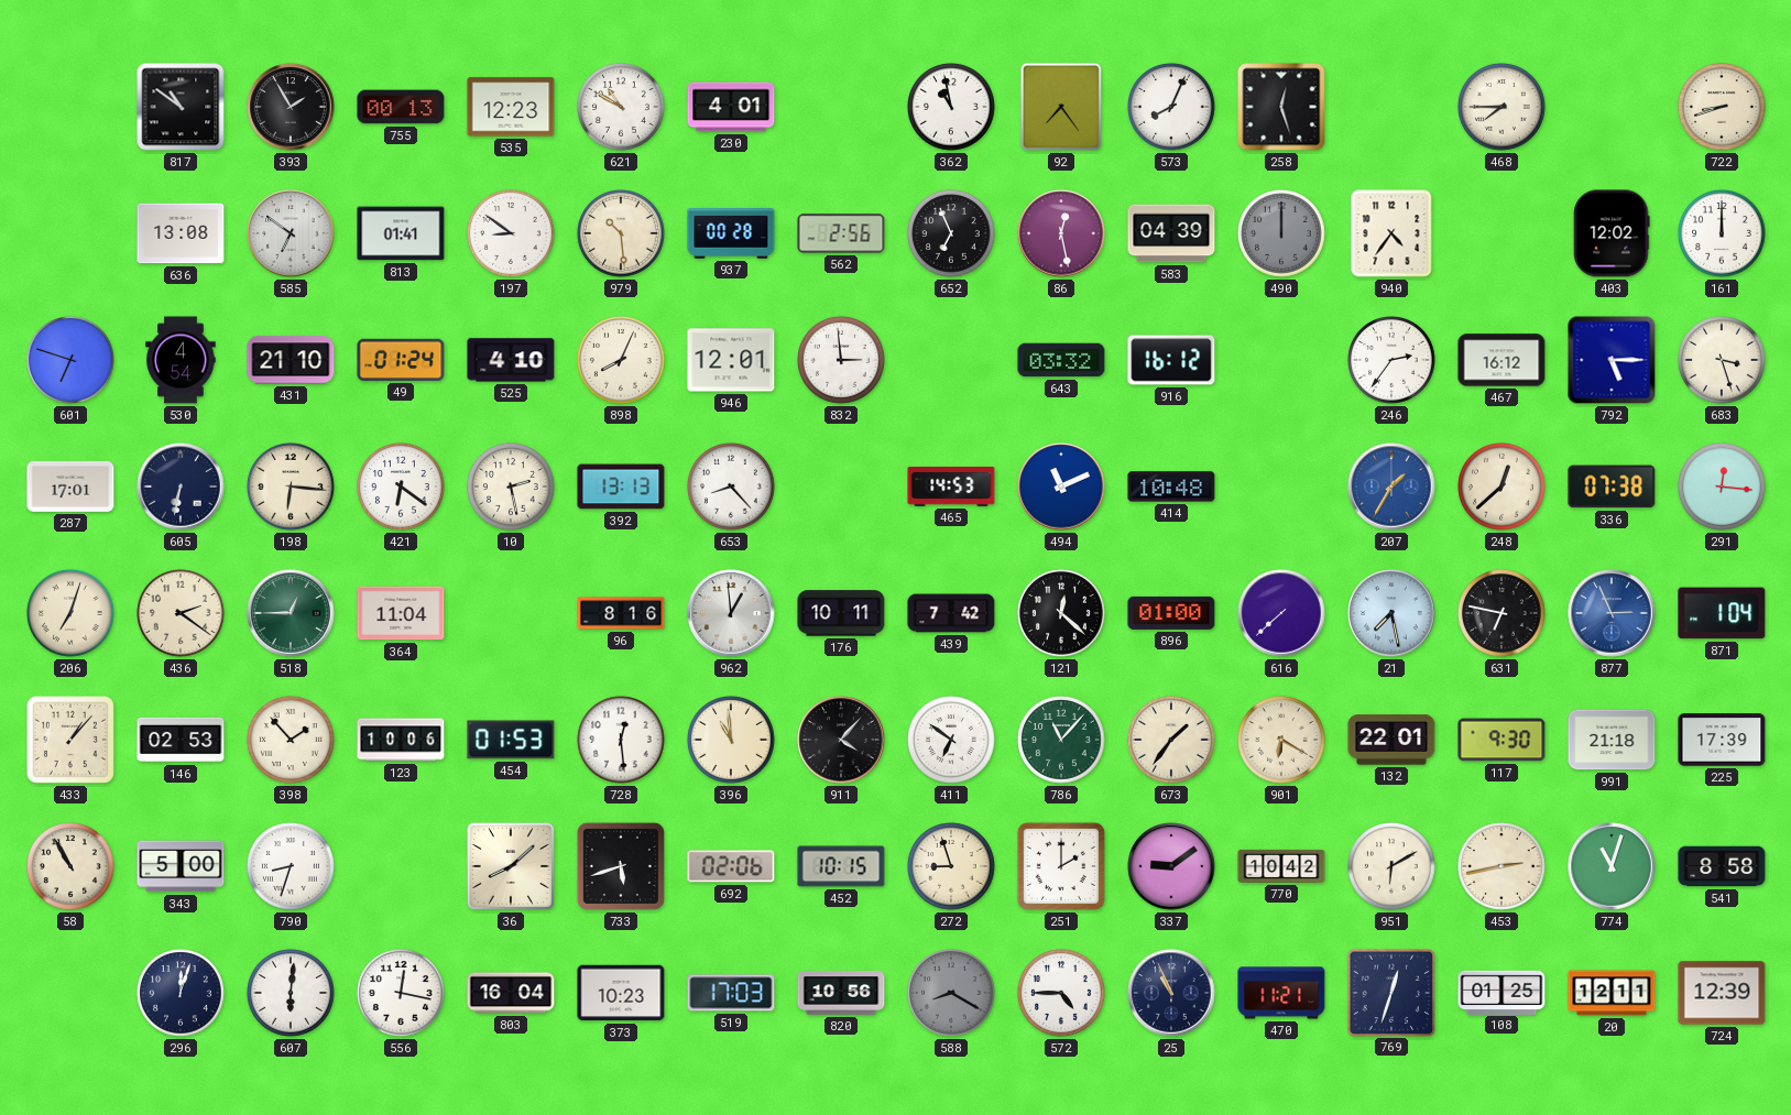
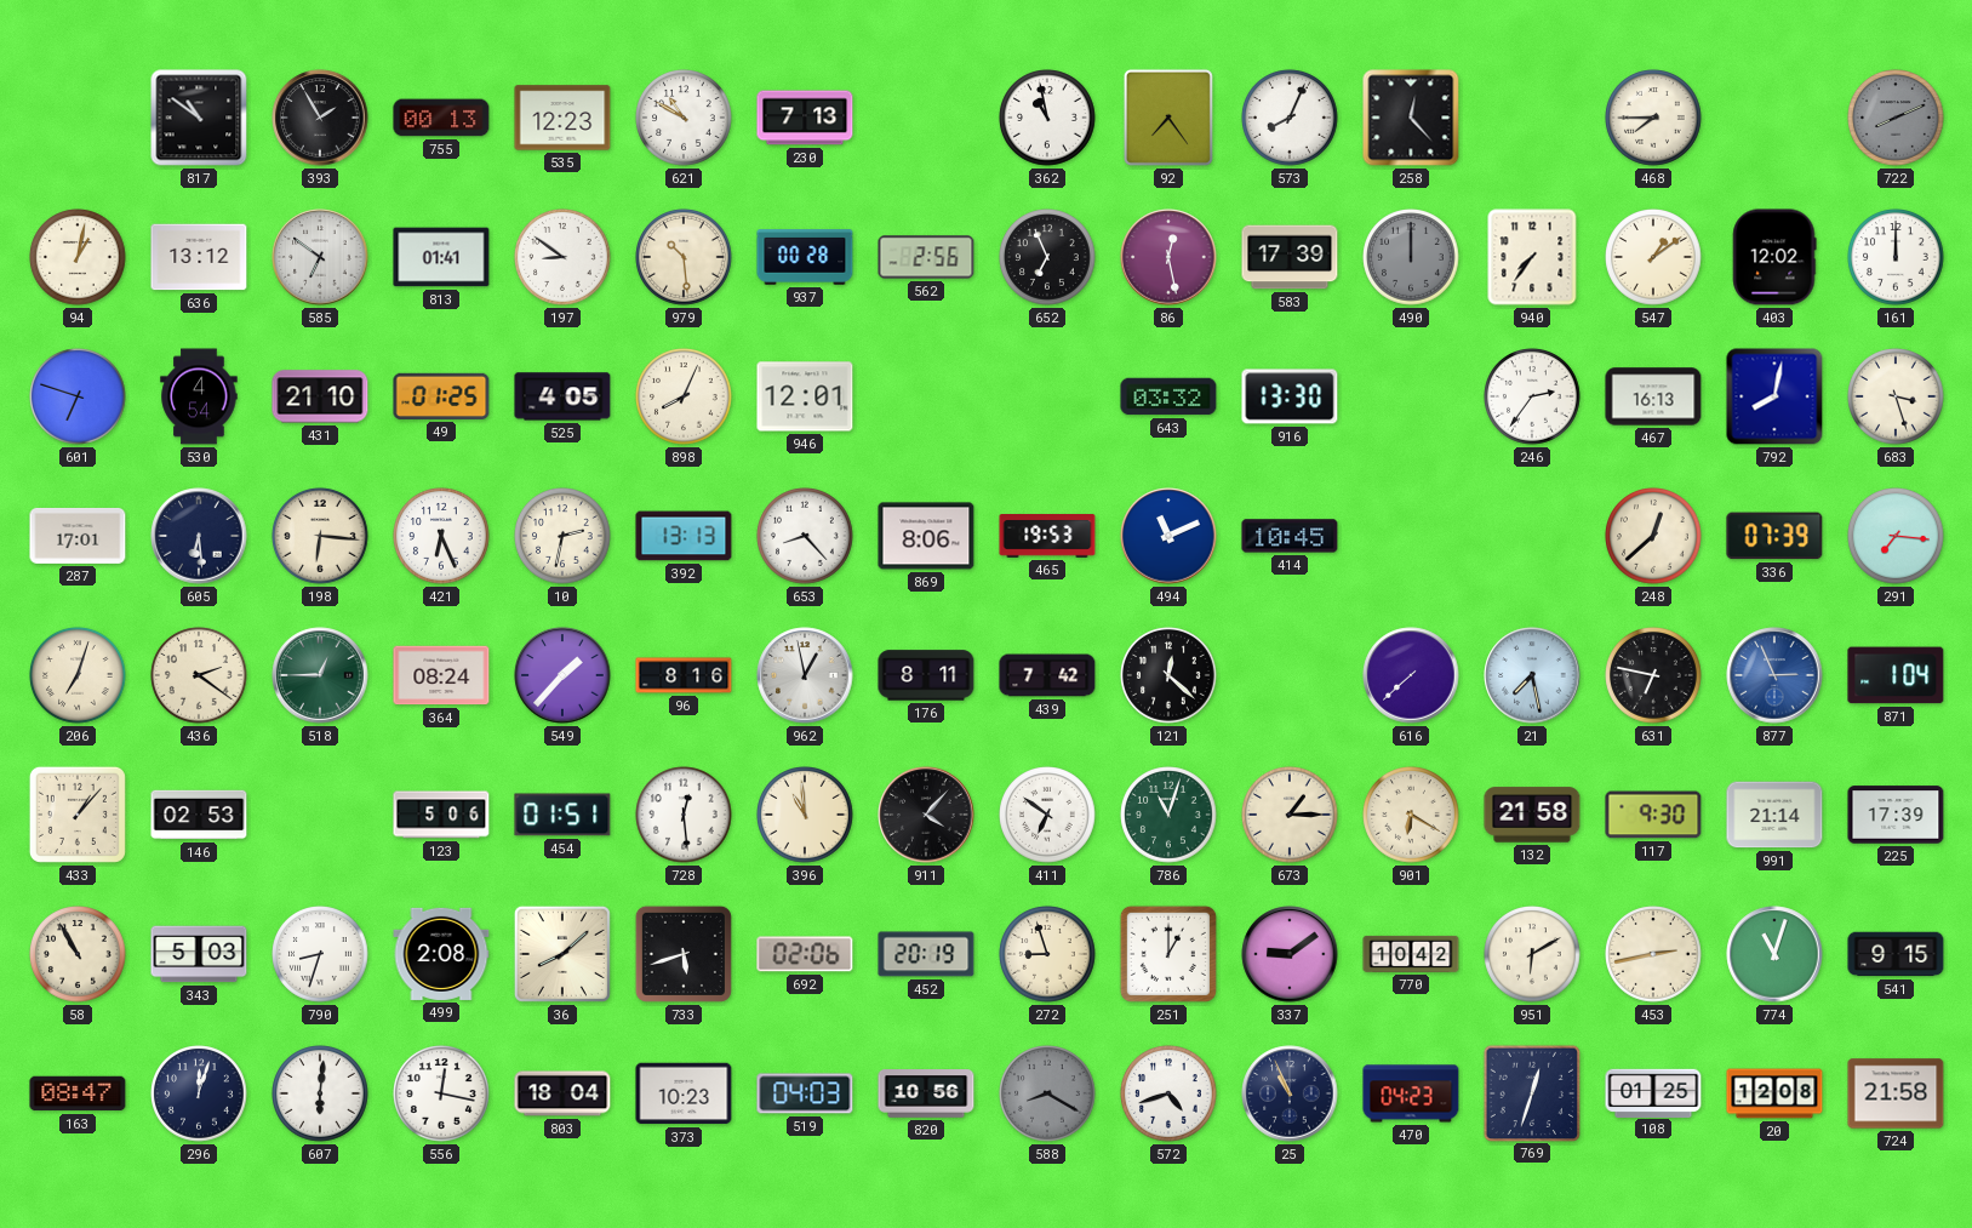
230: 4:01 -> 7:13
258: 12:27 -> 12:23
722: 8:42 -> 8:11
722 dial: cream -> grey
94: none -> 1:02
636: 13:08 -> 13:12
583: 04:39 -> 17:39
940: 4:36 -> 7:36
547: none -> 1:09
49: 01:24 -> 01:25
525: 4:10 -> 4:05
832: 2:59 -> none
916: 16:12 -> 13:30
467: 16:12 -> 16:13
792: 5:15 -> 8:02
605: 6:32 -> 6:29
421: 6:21 -> 6:26
10: 2:28 -> 2:32
869: none -> 8:06
465: 14:53 -> 19:53
414: 10:48 -> 10:45
207: 1:35 -> none
336: 07:38 -> 07:39
291: 12:16 -> 7:16
364: 11:04 -> 08:24
549: none -> 1:37
962: 12:59 -> 12:58
176: 10:11 -> 8:11
896: 01:00 -> none
398: 1:53 -> none
123: 10:06 -> 5:06
454: 01:53 -> 01:51
786: 11:07 -> 11:03
673: 1:36 -> 1:15
132: 22:01 -> 21:58
991: 21:18 -> 21:14
343: 5:00 -> 5:03
499: none -> 2:08
452: 10:15 -> 20:19
251: 2:00 -> 1:00
541: 8:58 -> 9:15
163: none -> 08:47
803: 16:04 -> 18:04
519: 17:03 -> 04:03
572: 4:45 -> 4:42
470: 11:21 -> 04:23
20: 12:11 -> 12:08
724: 12:39 -> 21:58
